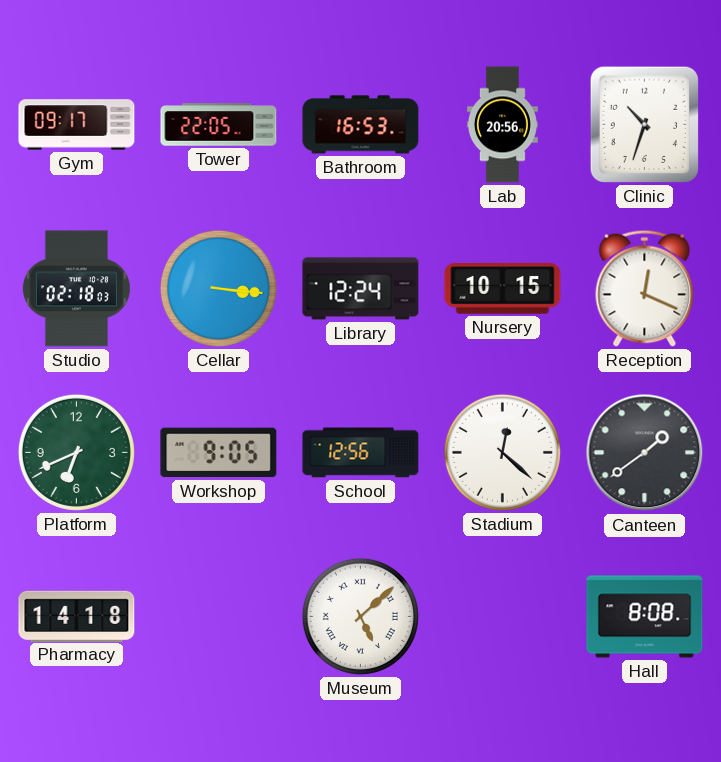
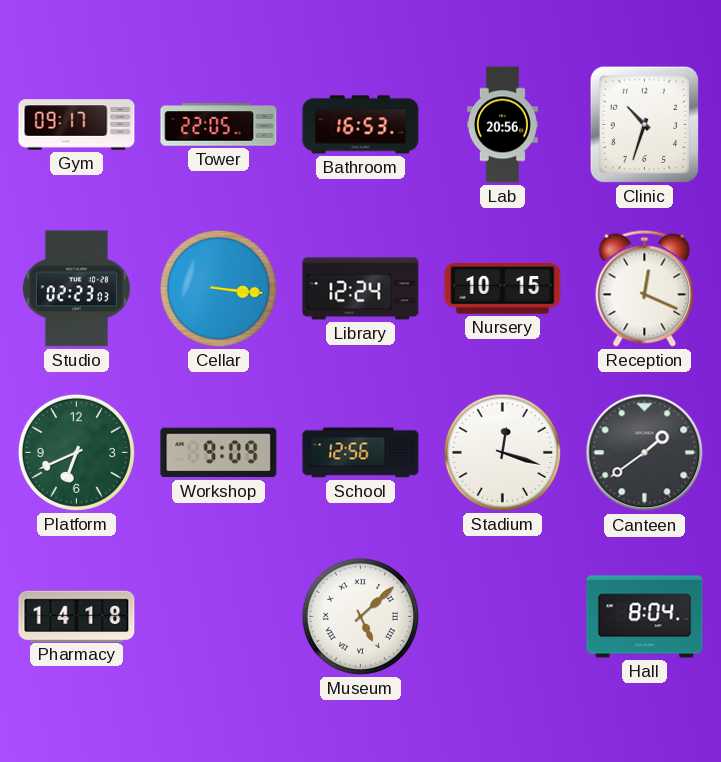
Studio: 02:18 -> 02:23
Workshop: 9:05 -> 9:09
Stadium: 12:22 -> 12:18
Hall: 8:08 -> 8:04
